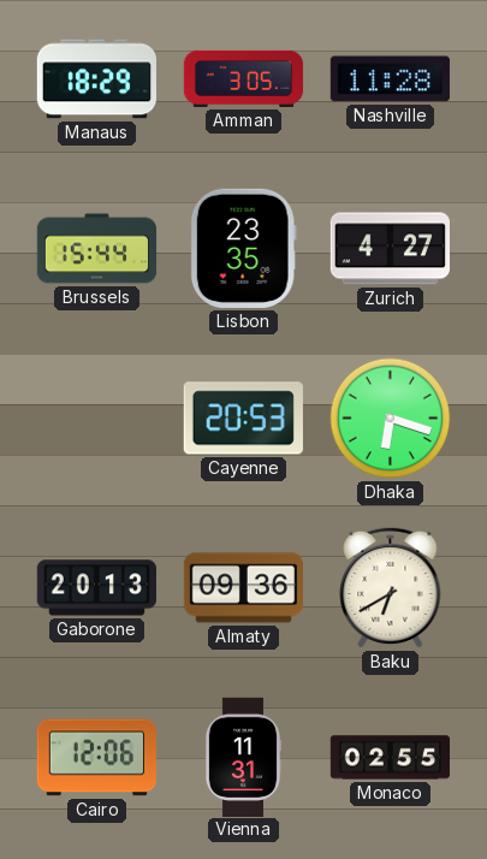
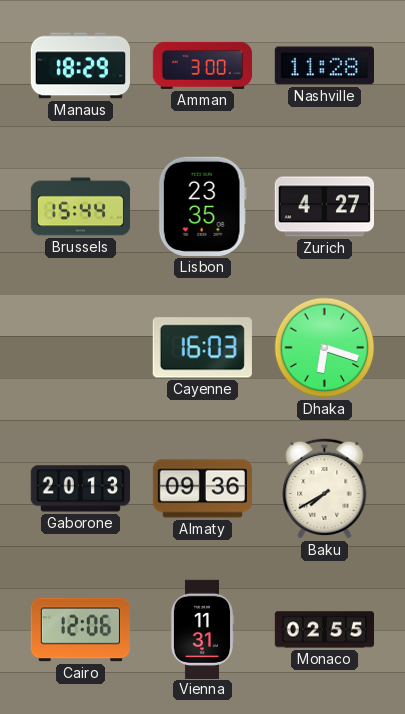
Amman: 3:05 -> 3:00
Cayenne: 20:53 -> 16:03
Baku: 6:40 -> 7:40
